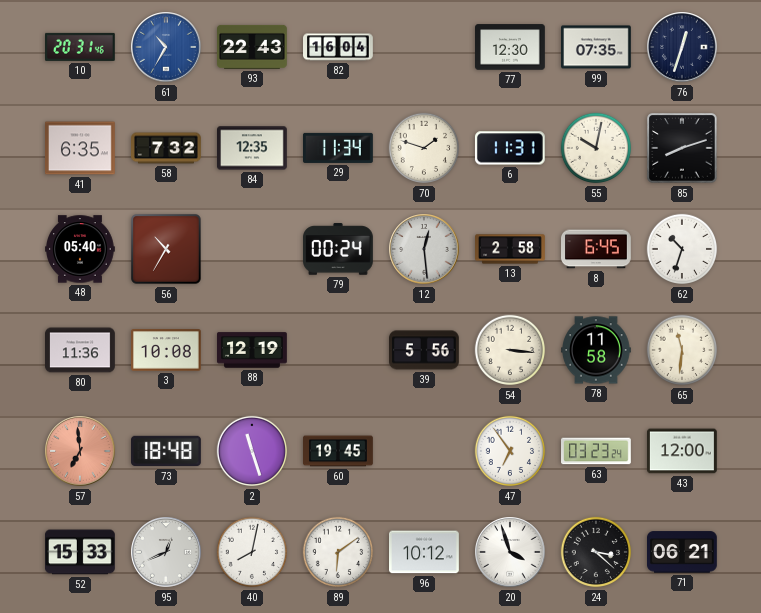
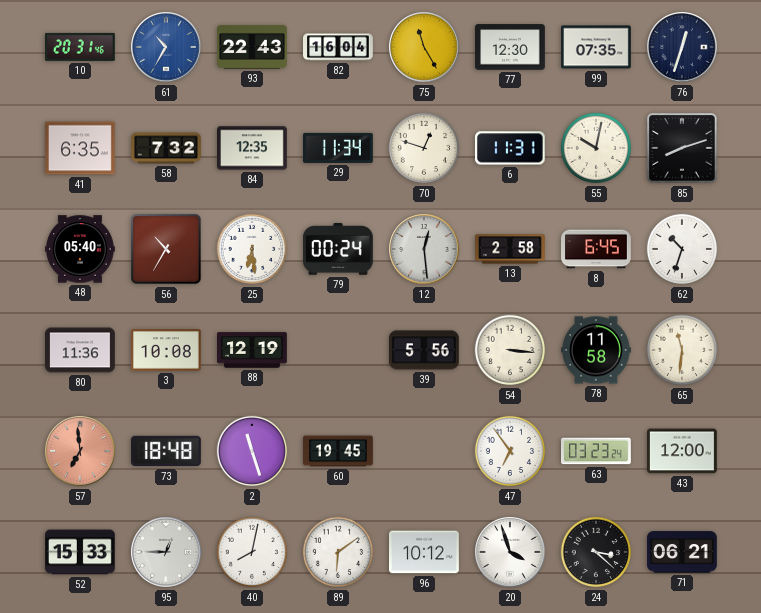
75: none -> 11:25
70: 1:48 -> 12:48
25: none -> 6:29
95: 12:41 -> 12:45
